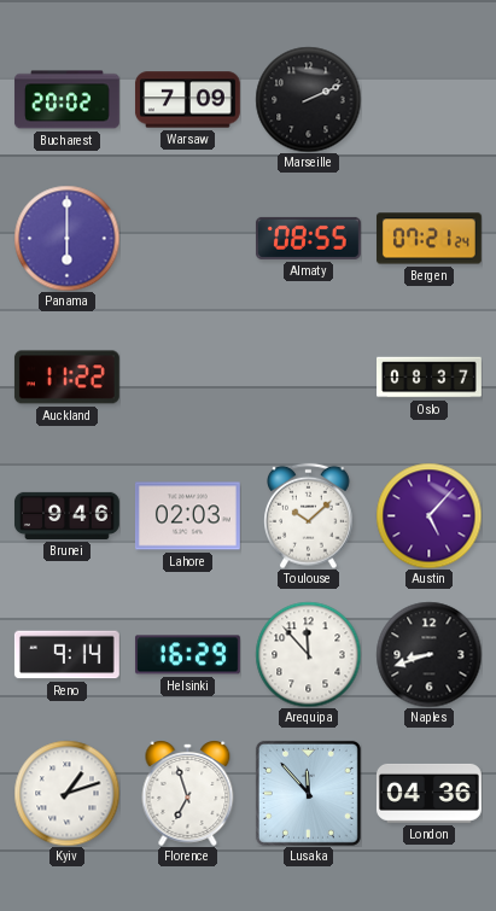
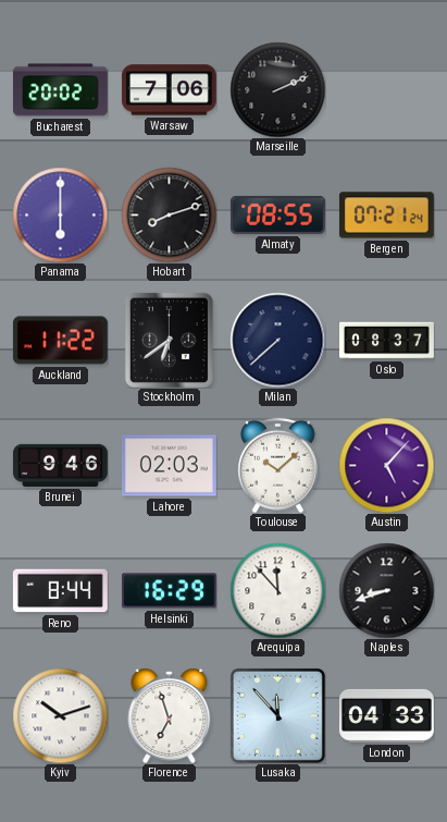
Warsaw: 7:09 -> 7:06
Hobart: none -> 8:12
Stockholm: none -> 6:39
Milan: none -> 7:38
Reno: 9:14 -> 8:44
Kyiv: 1:12 -> 10:12
London: 04:36 -> 04:33
